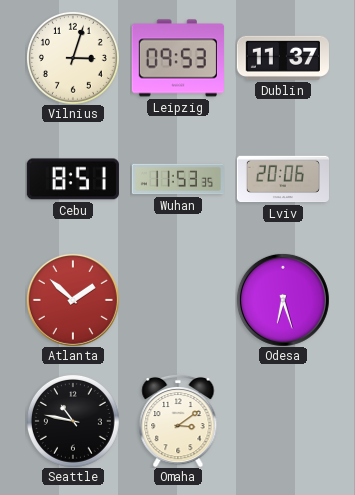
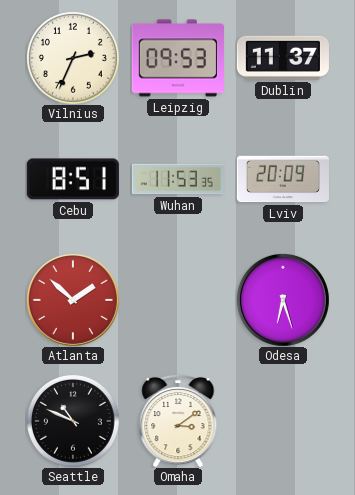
Vilnius: 3:03 -> 2:34
Lviv: 20:06 -> 20:09
Seattle: 10:47 -> 10:49
